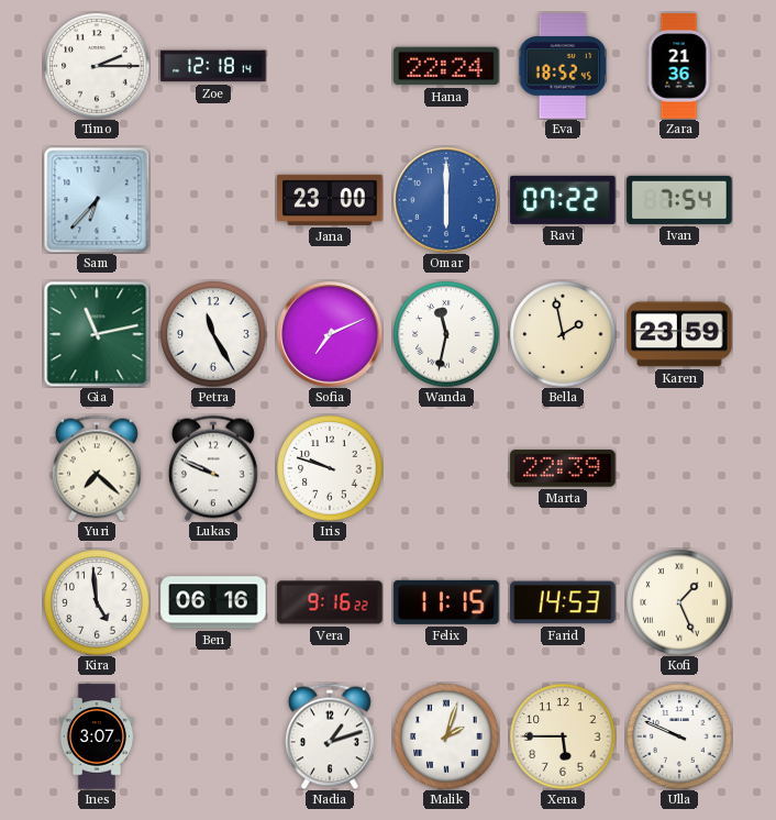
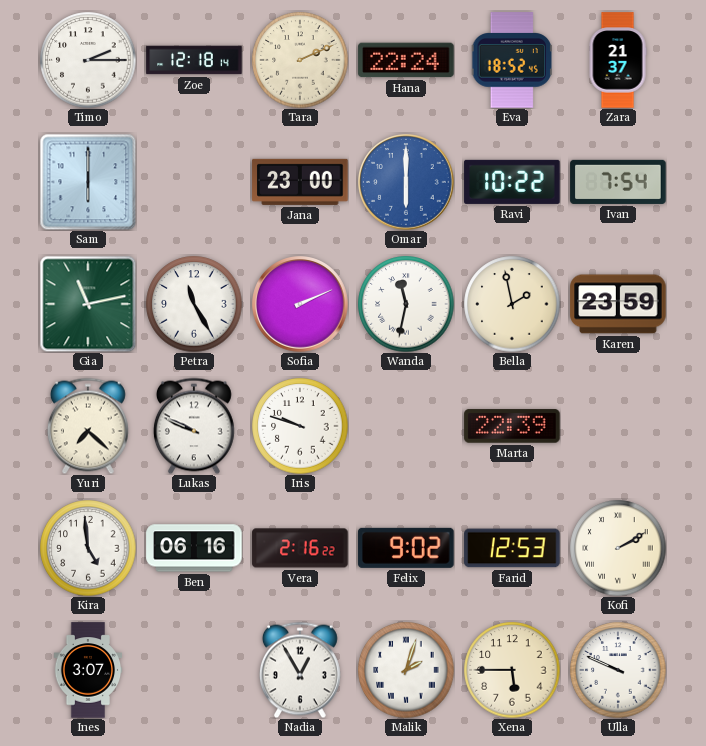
Tara: none -> 2:11
Zara: 21:36 -> 21:37
Sam: 6:37 -> 6:00
Ravi: 07:22 -> 10:22
Sofia: 7:11 -> 2:11
Vera: 9:16 -> 2:16
Felix: 11:15 -> 9:02
Farid: 14:53 -> 12:53
Kofi: 1:26 -> 2:10
Nadia: 1:12 -> 12:55
